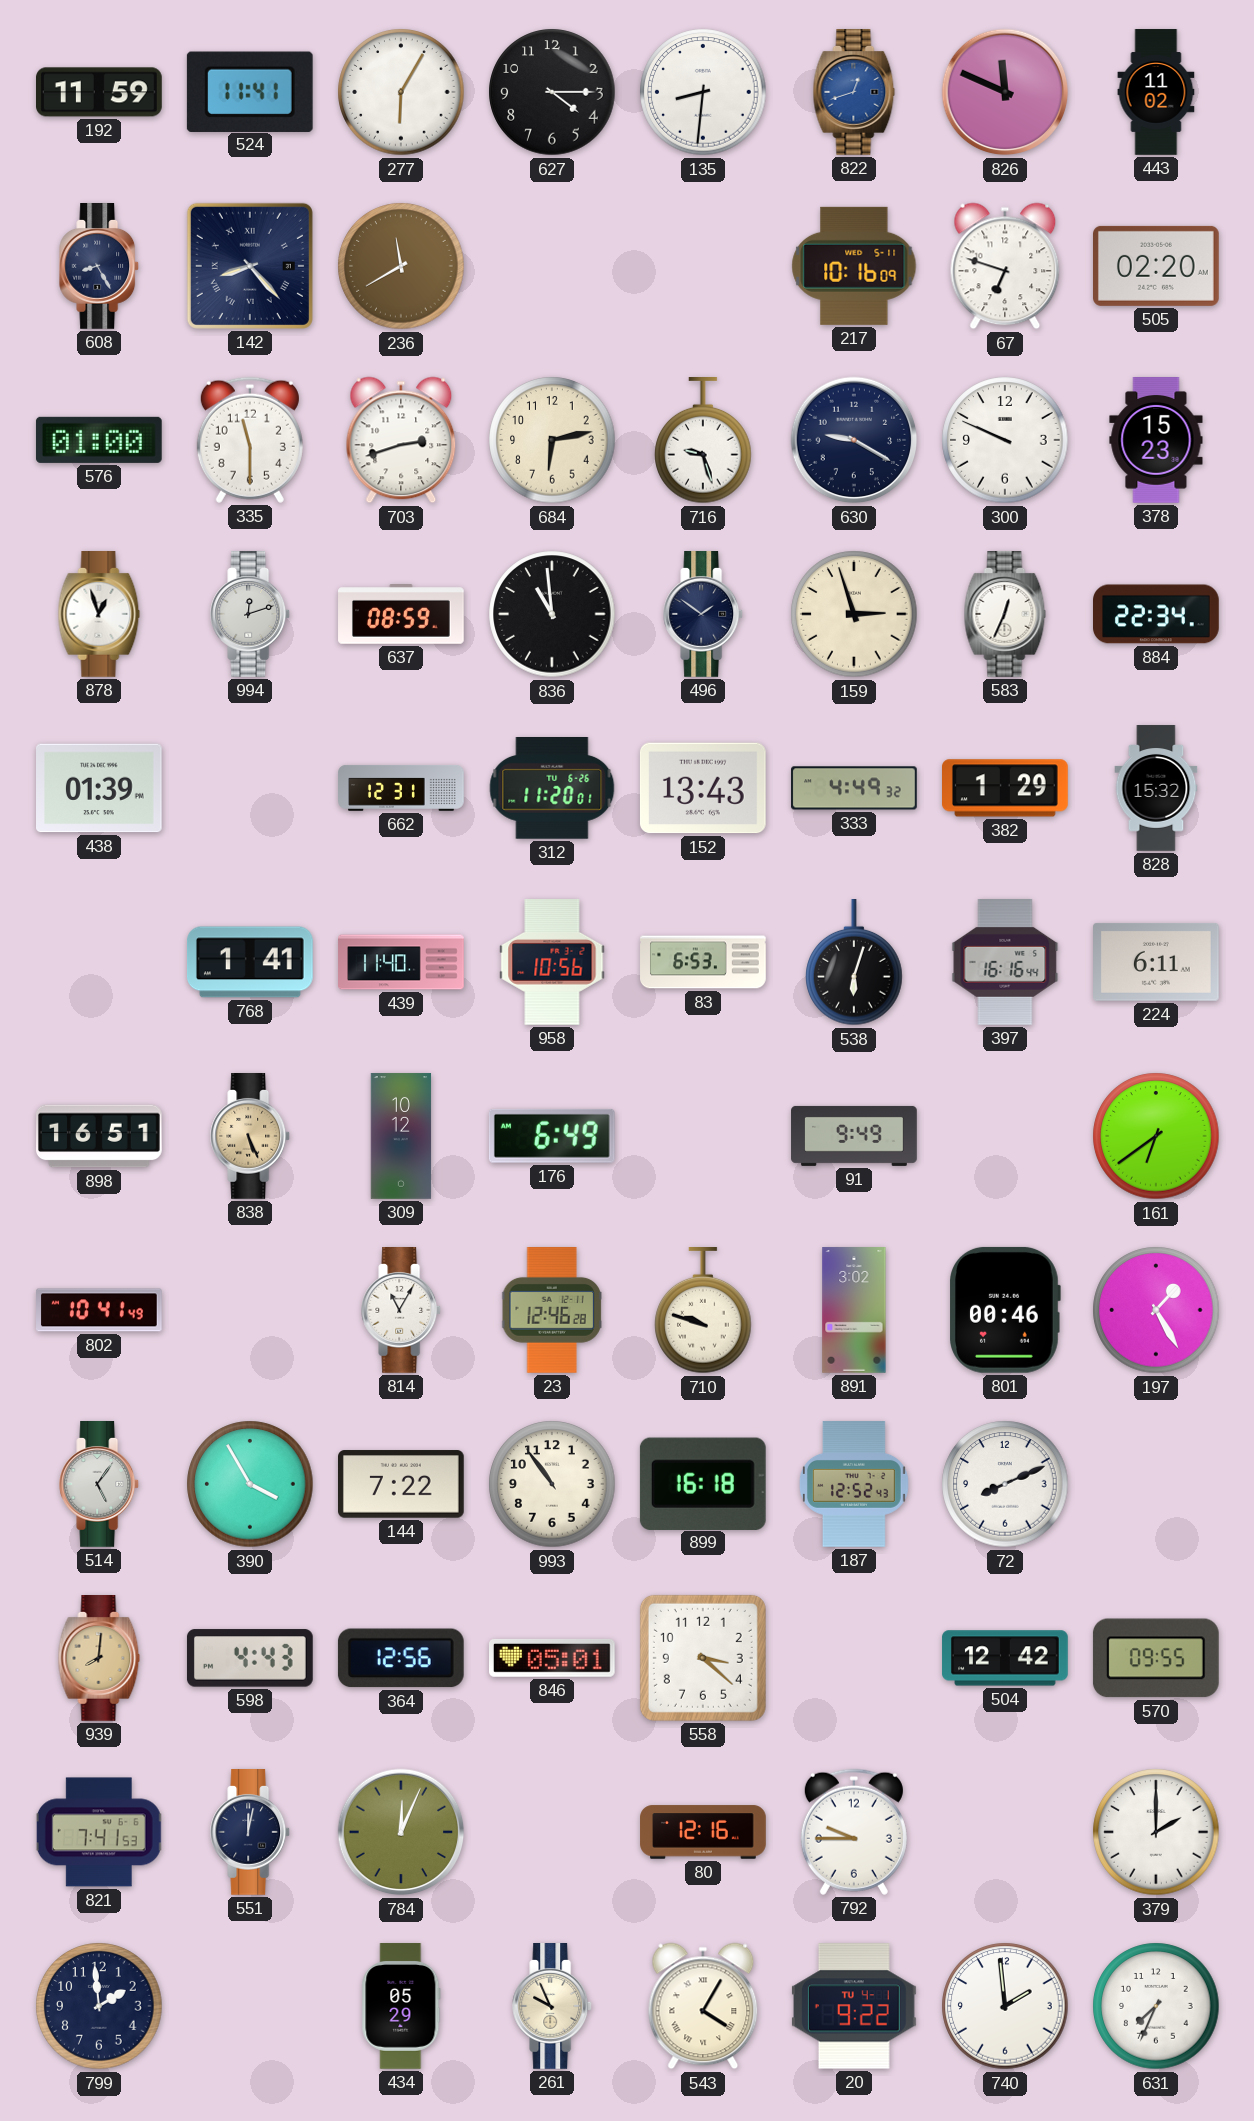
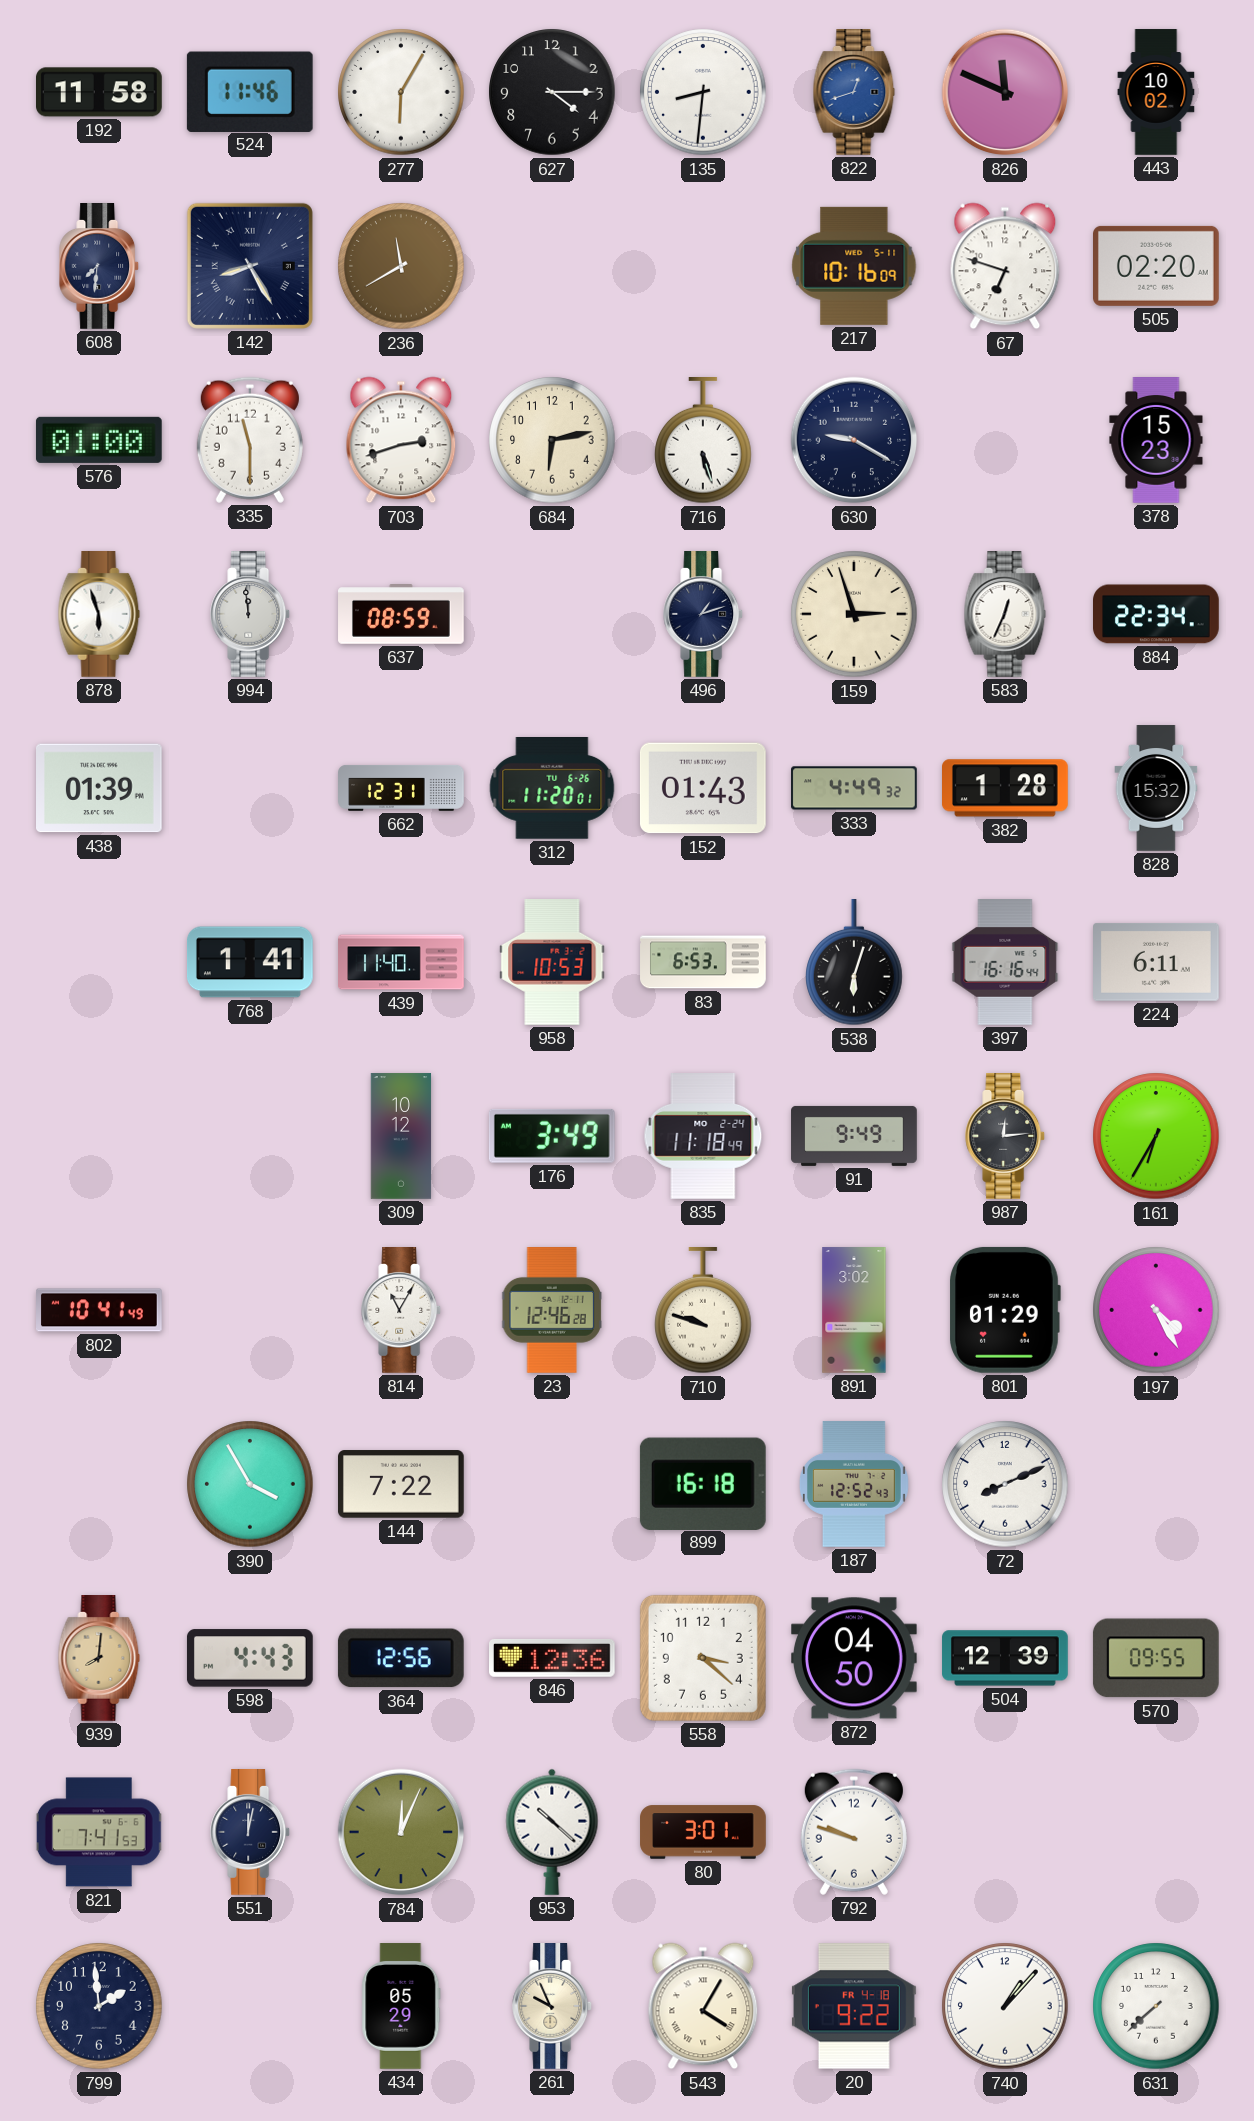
192: 11:59 -> 11:58
524: 11:41 -> 11:46
443: 11:02 -> 10:02
608: 8:25 -> 7:31
142: 8:23 -> 8:25
716: 9:27 -> 5:27
300: 9:49 -> none
878: 12:57 -> 5:57
994: 12:12 -> 11:59
836: 10:59 -> none
496: 1:51 -> 1:12
152: 13:43 -> 01:43
382: 1:29 -> 1:28
958: 10:56 -> 10:53
898: 16:51 -> none
838: 5:26 -> none
176: 6:49 -> 3:49
835: none -> 11:18
987: none -> 12:14
161: 6:39 -> 6:35
801: 00:46 -> 01:29
197: 1:25 -> 4:25
514: 5:06 -> none
993: 10:54 -> none
846: 05:01 -> 12:36
872: none -> 04:50
504: 12:42 -> 12:39
953: none -> 10:22
80: 12:16 -> 3:01
792: 9:45 -> 9:48
379: 2:00 -> none
20 date: TU 4-1 -> FR 4-18
740: 1:59 -> 1:07
631: 7:34 -> 7:38
